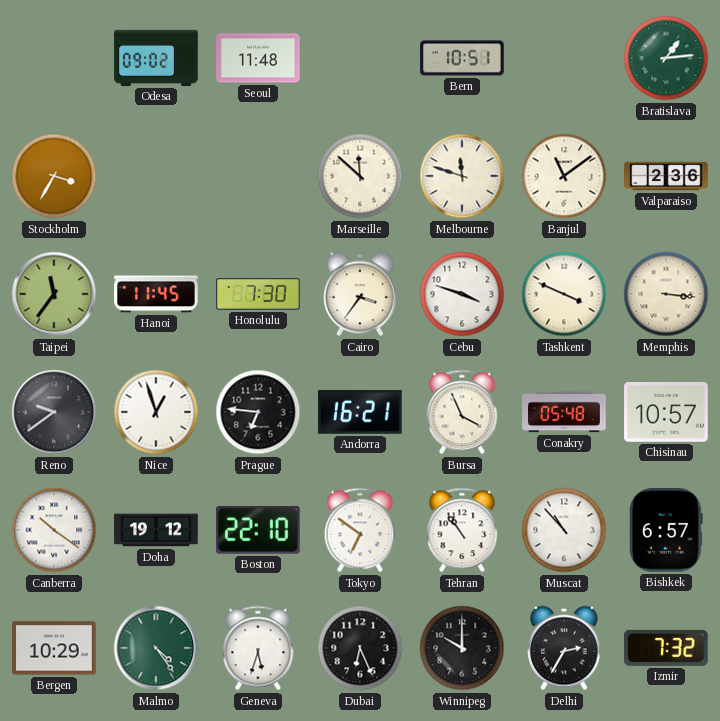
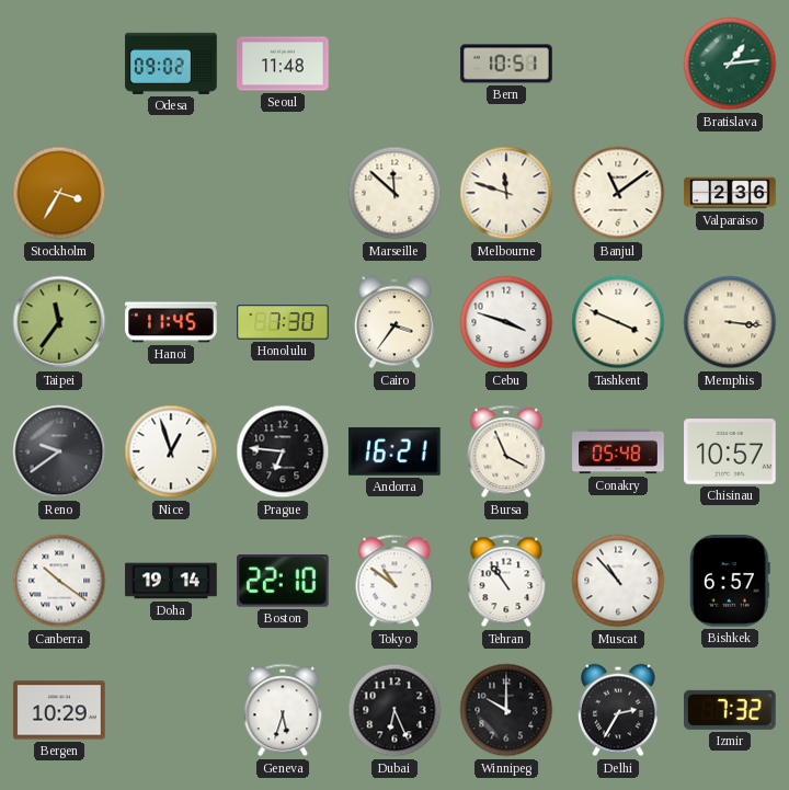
Doha: 19:12 -> 19:14
Tokyo: 6:51 -> 10:51
Malmo: 4:24 -> none
